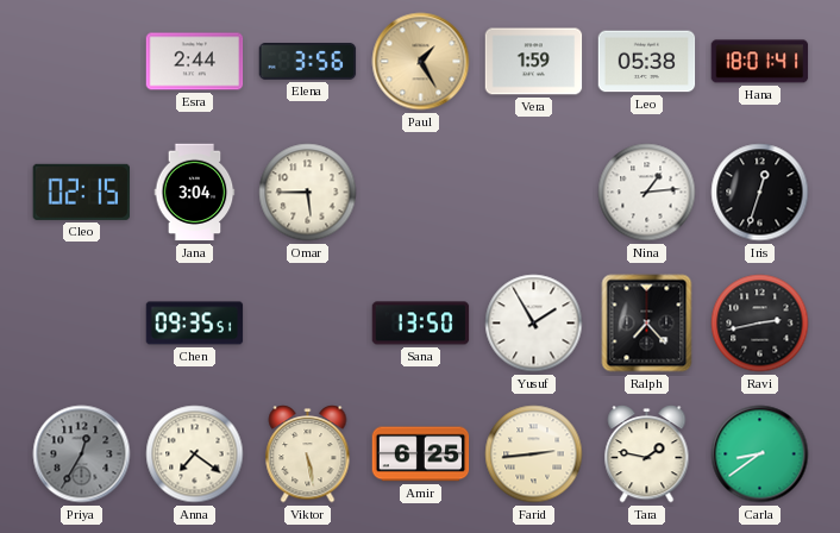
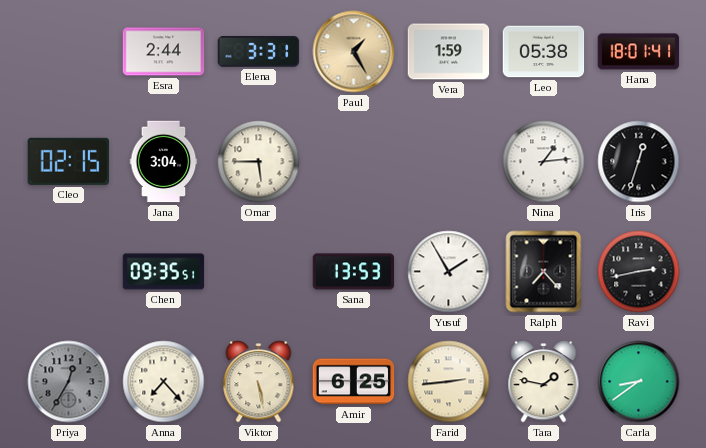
Elena: 3:56 -> 3:31
Sana: 13:50 -> 13:53
Anna: 7:21 -> 7:23
